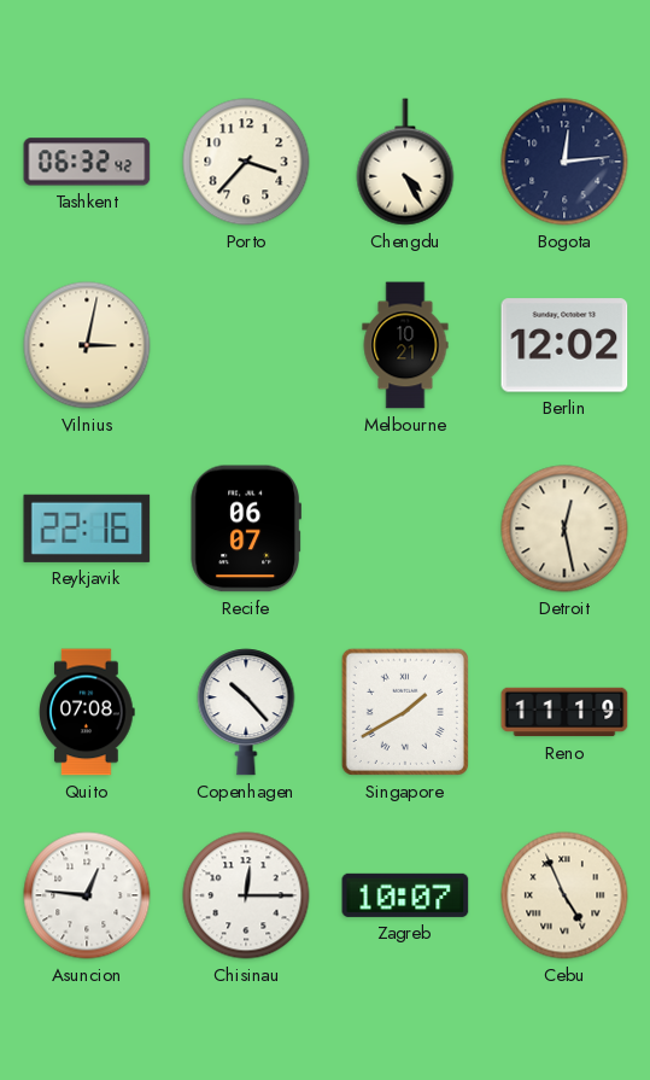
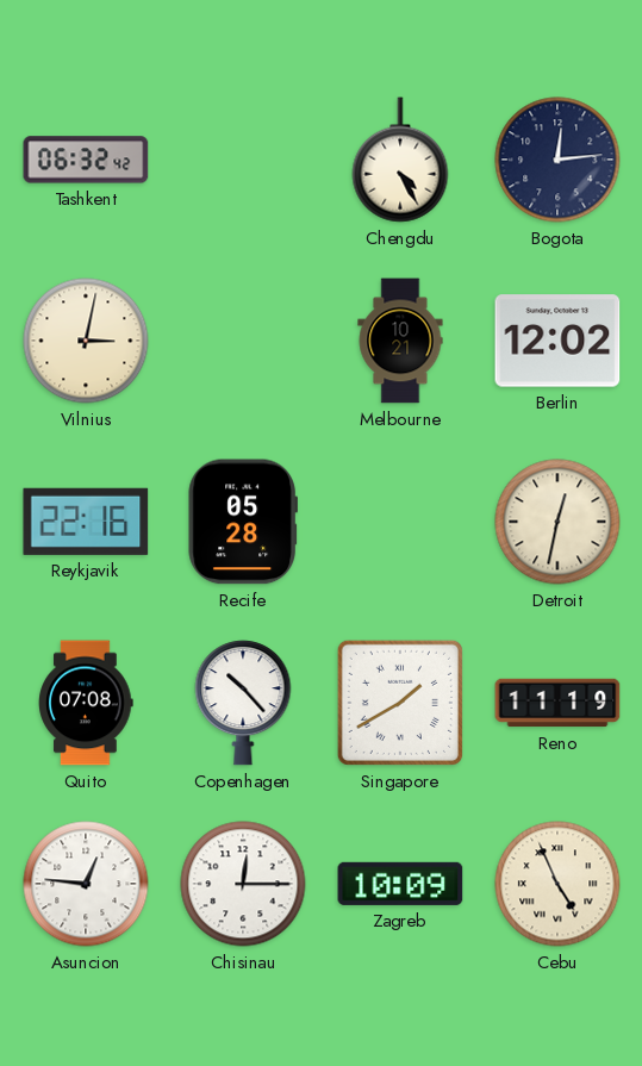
Porto: 3:37 -> none
Recife: 06:07 -> 05:28
Detroit: 12:28 -> 12:32
Zagreb: 10:07 -> 10:09
